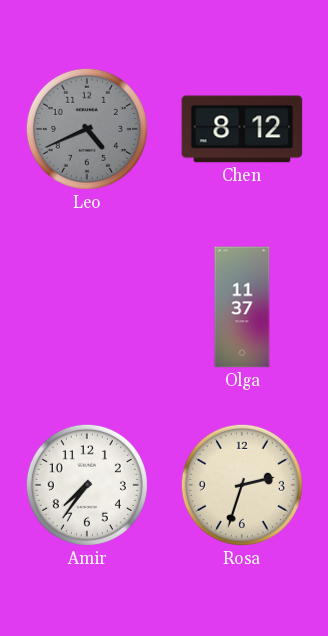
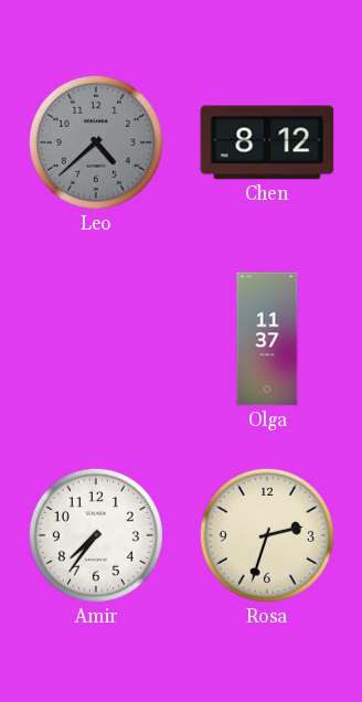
Leo: 4:41 -> 4:38
